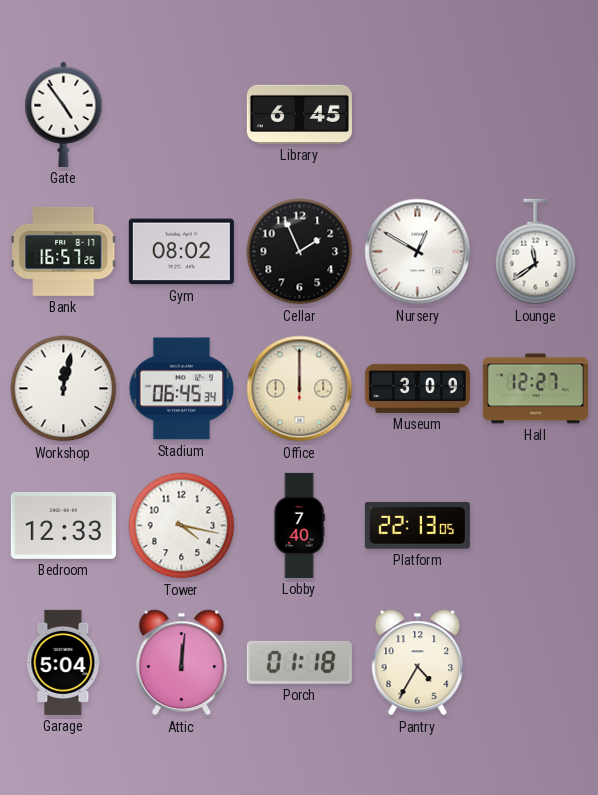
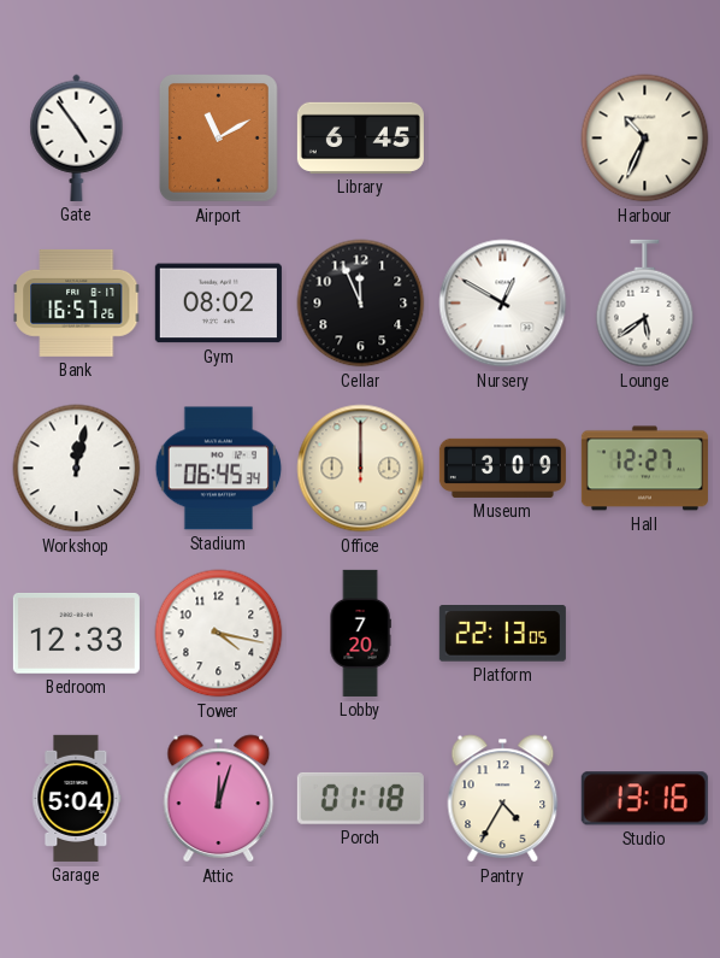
Airport: none -> 11:10
Harbour: none -> 10:34
Cellar: 1:56 -> 11:56
Lounge: 11:39 -> 5:39
Lobby: 7:40 -> 7:20
Attic: 12:01 -> 12:03
Studio: none -> 13:16
